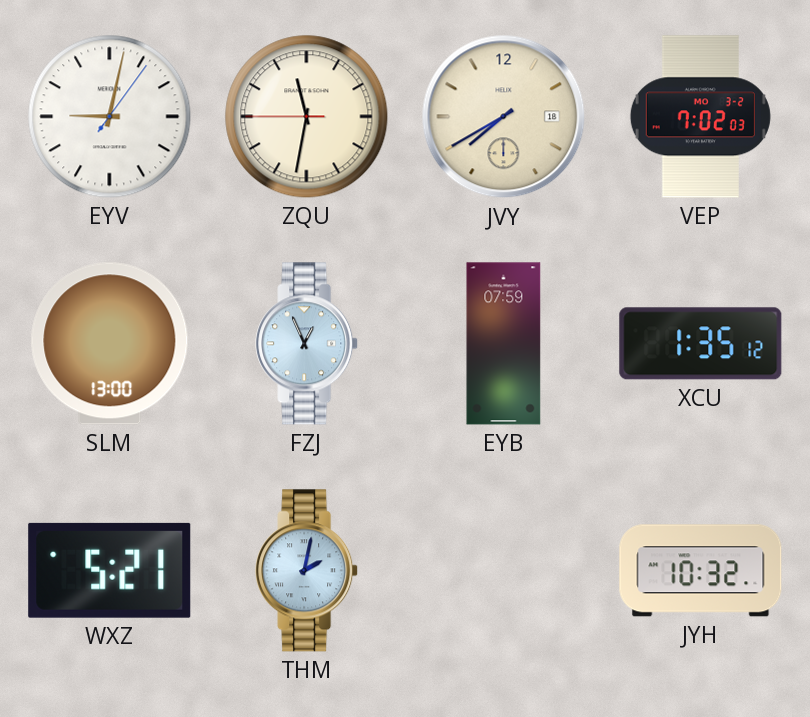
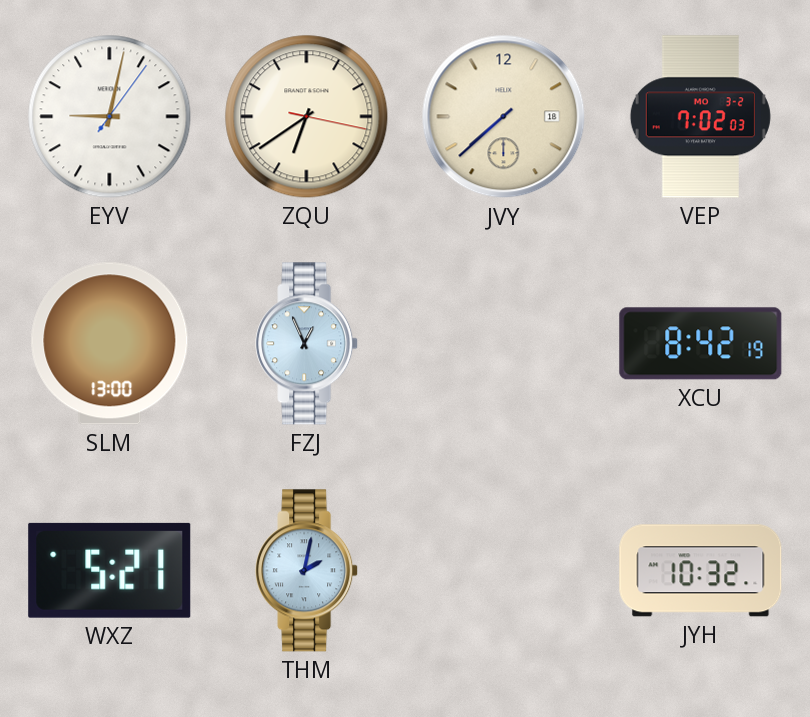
ZQU: 11:31 -> 6:39
JVY: 7:40 -> 7:38
EYB: 07:59 -> none
XCU: 1:35 -> 8:42
